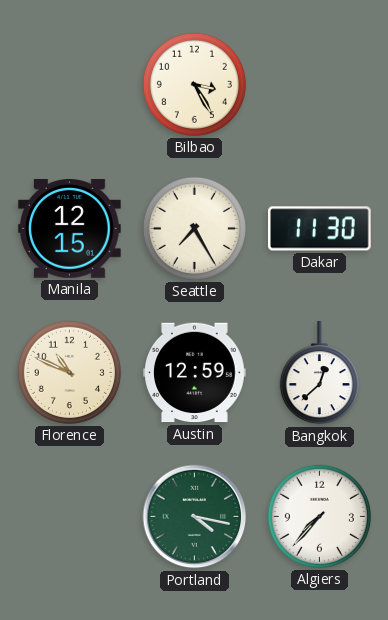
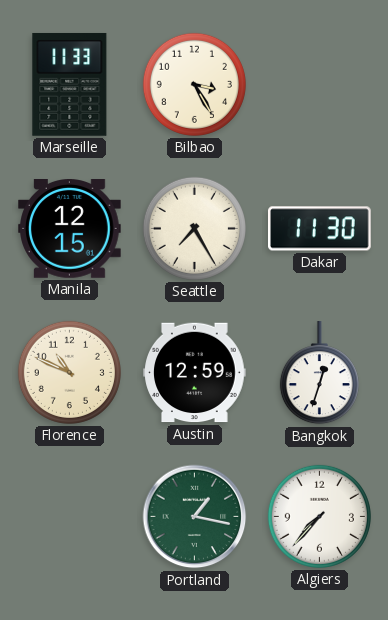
Marseille: none -> 11:33
Bangkok: 12:38 -> 12:33
Portland: 4:17 -> 1:17
